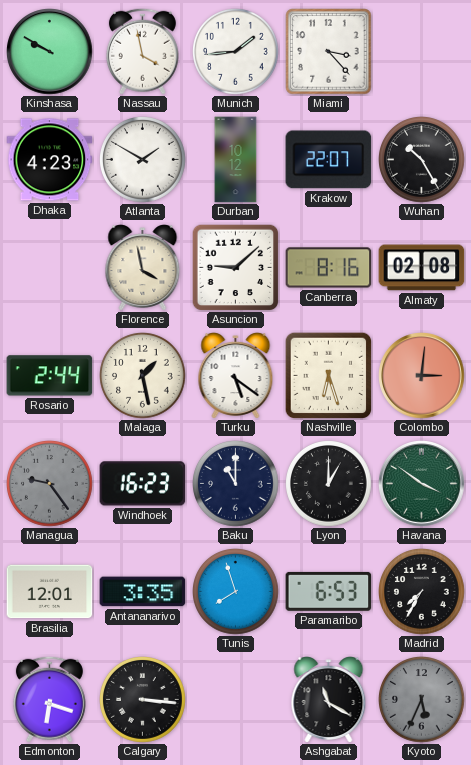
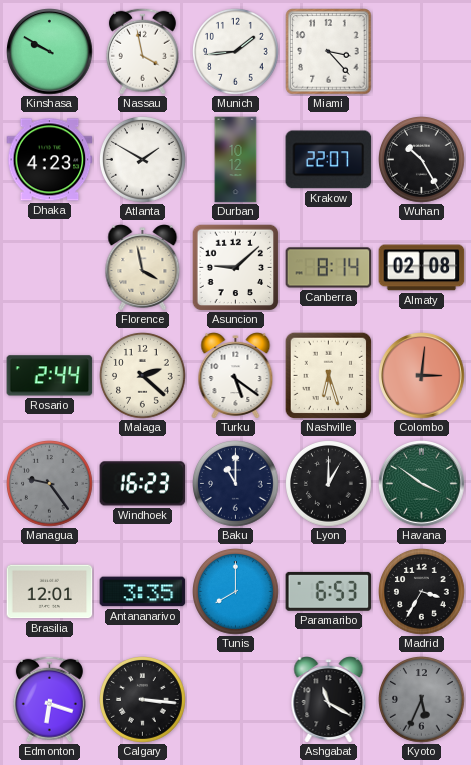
Canberra: 8:16 -> 8:14
Malaga: 1:28 -> 2:22
Tunis: 7:57 -> 8:00
Madrid: 7:35 -> 3:35
